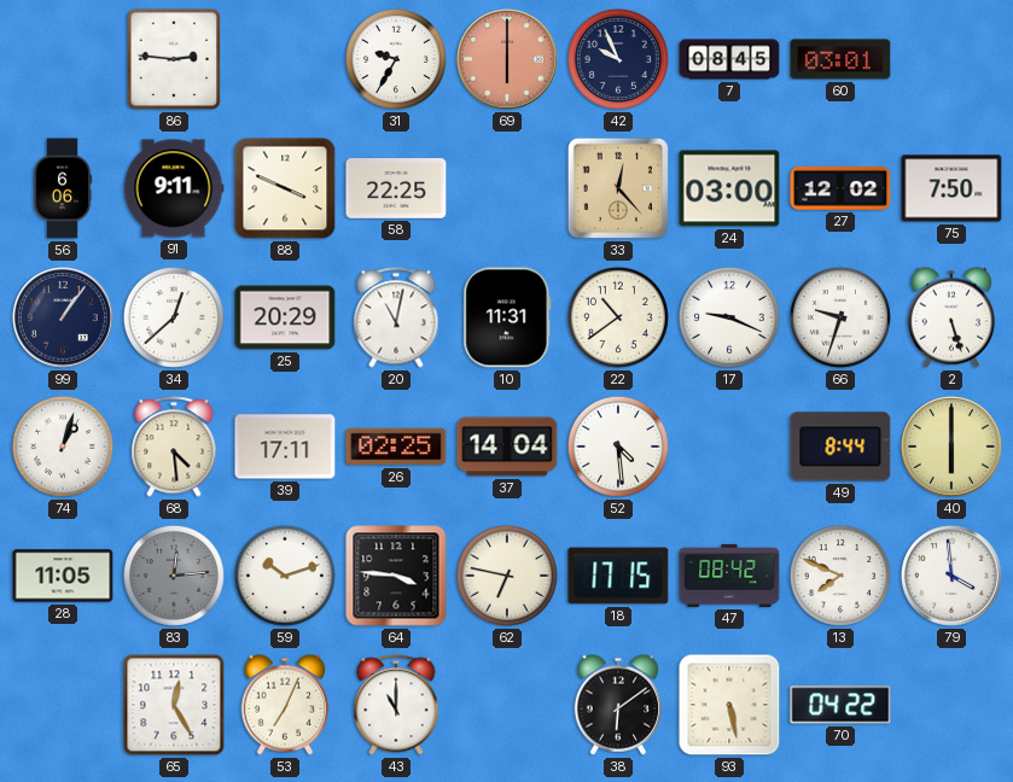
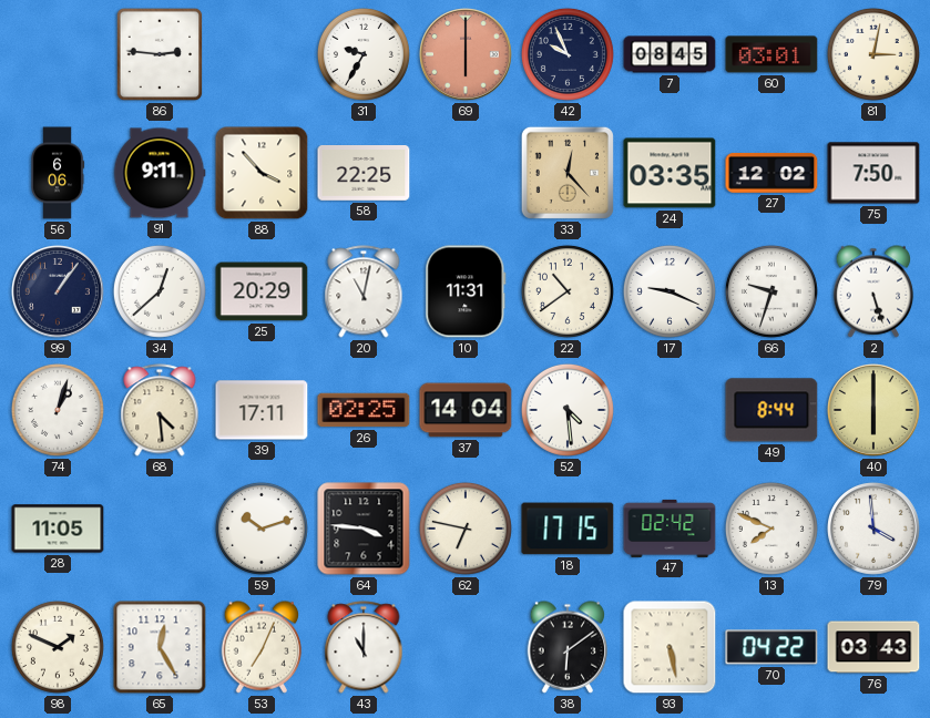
81: none -> 3:02
88: 3:49 -> 3:53
24: 03:00 -> 03:35
83: 12:14 -> none
47: 08:42 -> 02:42
98: none -> 1:49
76: none -> 03:43
